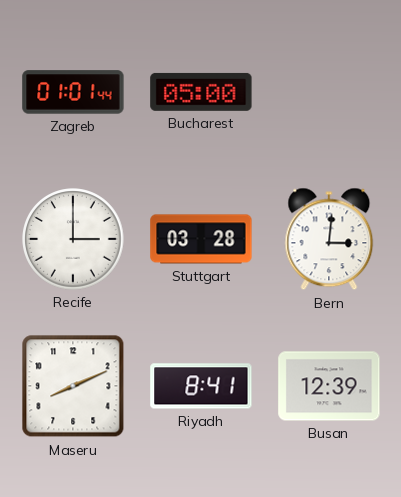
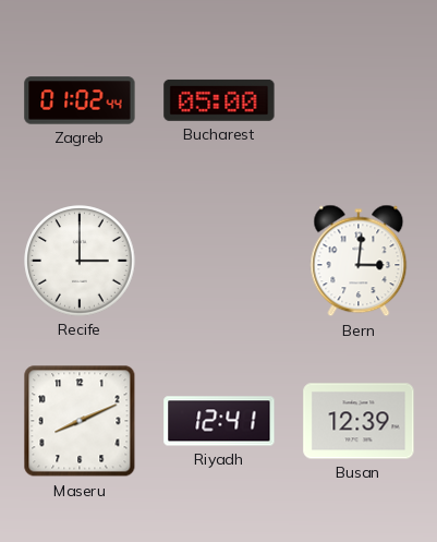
Zagreb: 01:01 -> 01:02
Stuttgart: 03:28 -> none
Riyadh: 8:41 -> 12:41
